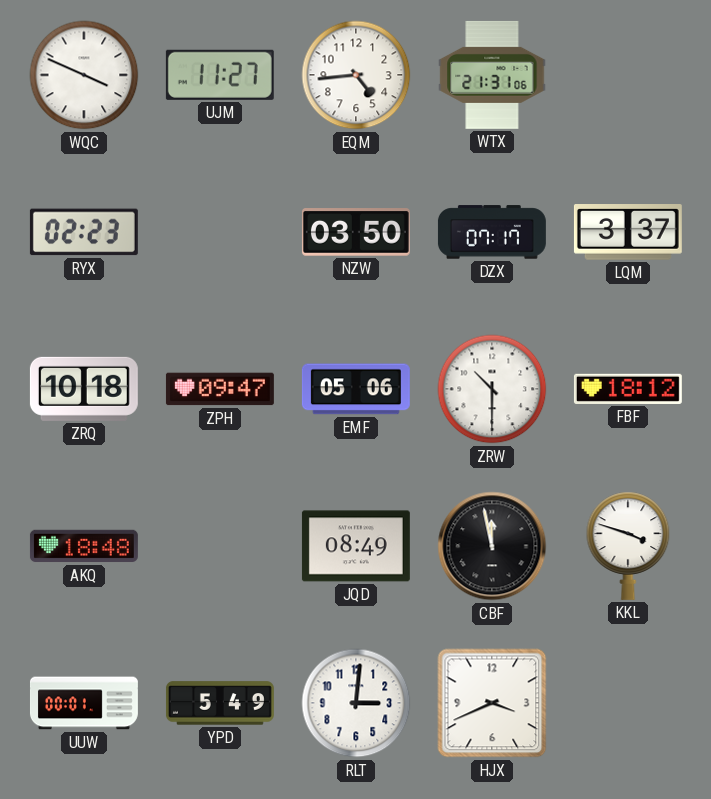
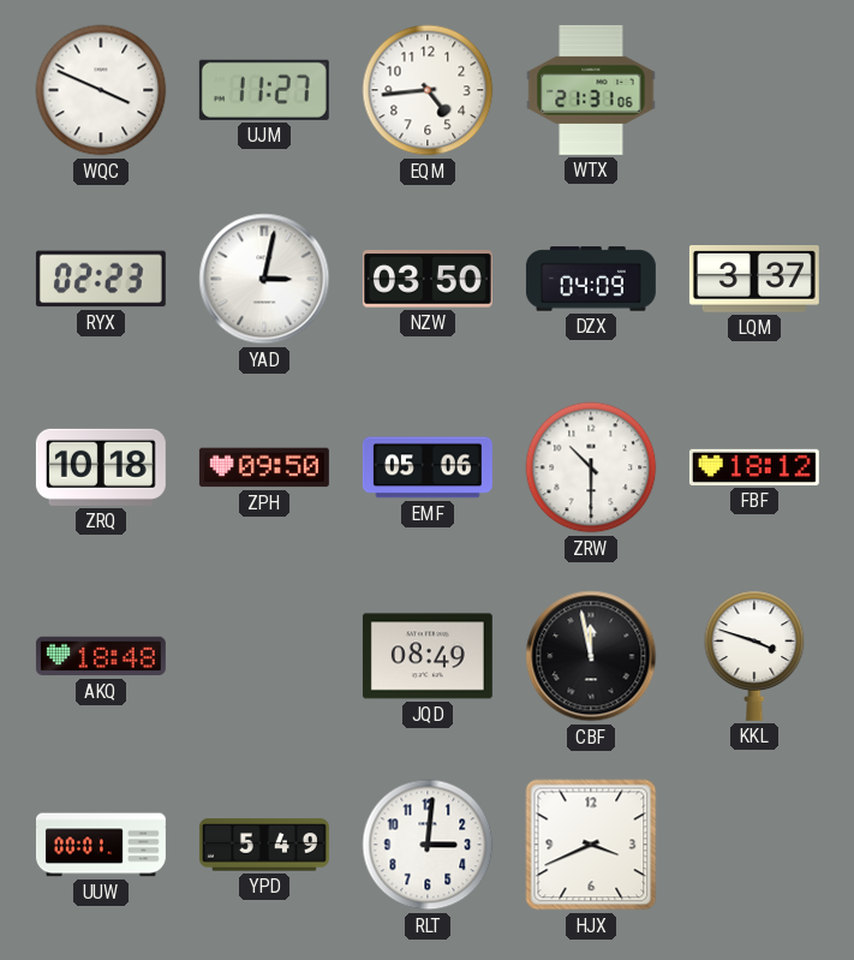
YAD: none -> 3:02
DZX: 07:17 -> 04:09
ZPH: 09:47 -> 09:50
